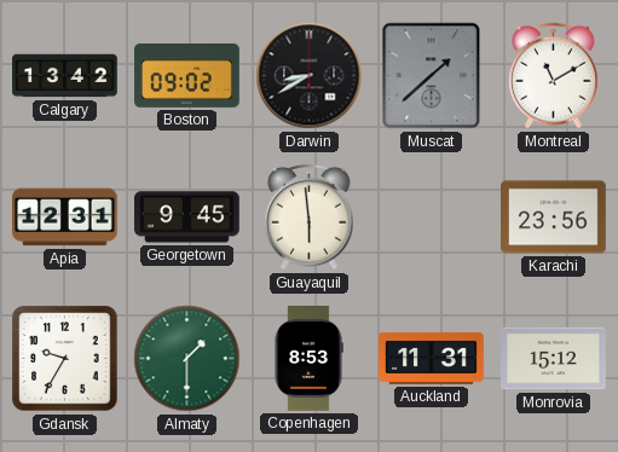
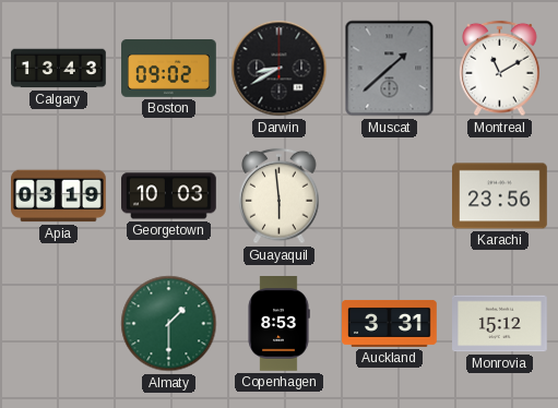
Calgary: 13:42 -> 13:43
Apia: 12:31 -> 03:19
Georgetown: 9:45 -> 10:03
Gdansk: 9:35 -> none
Auckland: 11:31 -> 3:31
